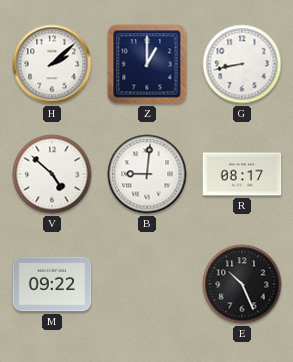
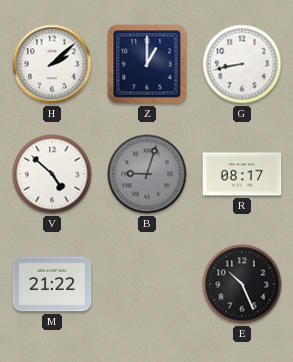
B: 9:01 -> 9:03
B dial: white -> grey
M: 09:22 -> 21:22
